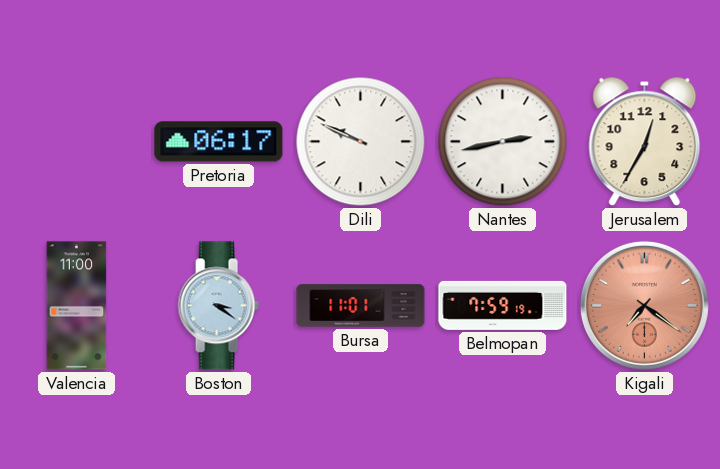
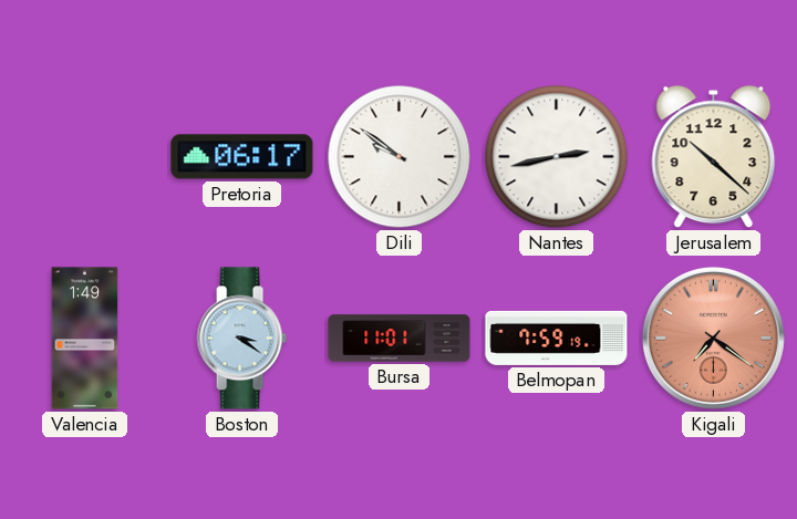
Dili: 9:49 -> 9:51
Jerusalem: 12:35 -> 10:22
Valencia: 11:00 -> 1:49
